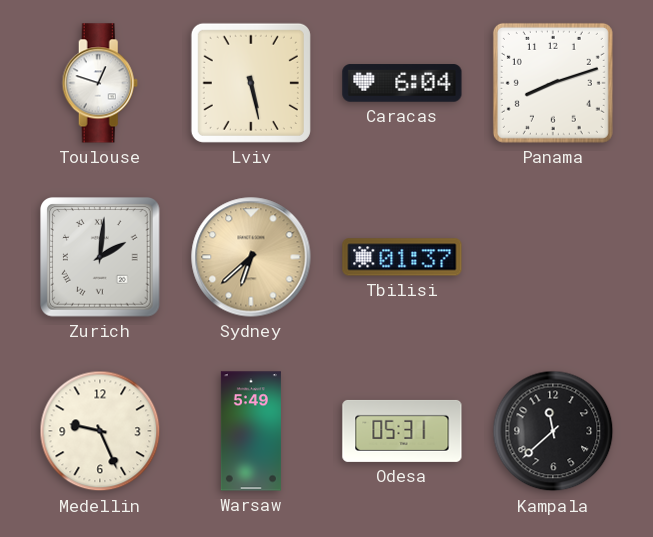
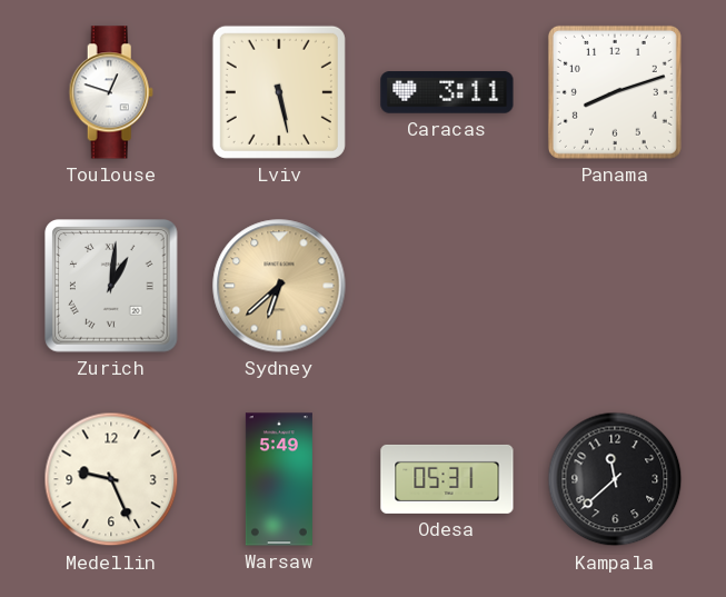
Caracas: 6:04 -> 3:11
Zurich: 2:01 -> 1:01
Tbilisi: 01:37 -> none
